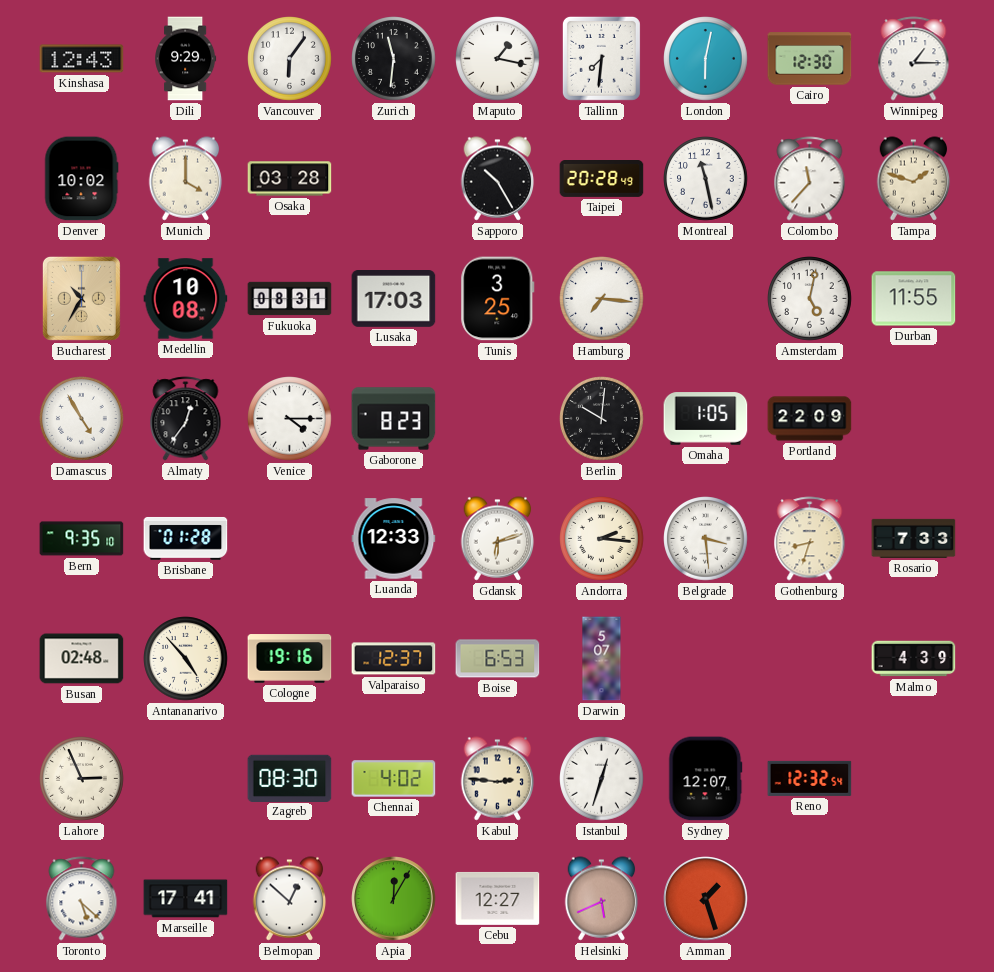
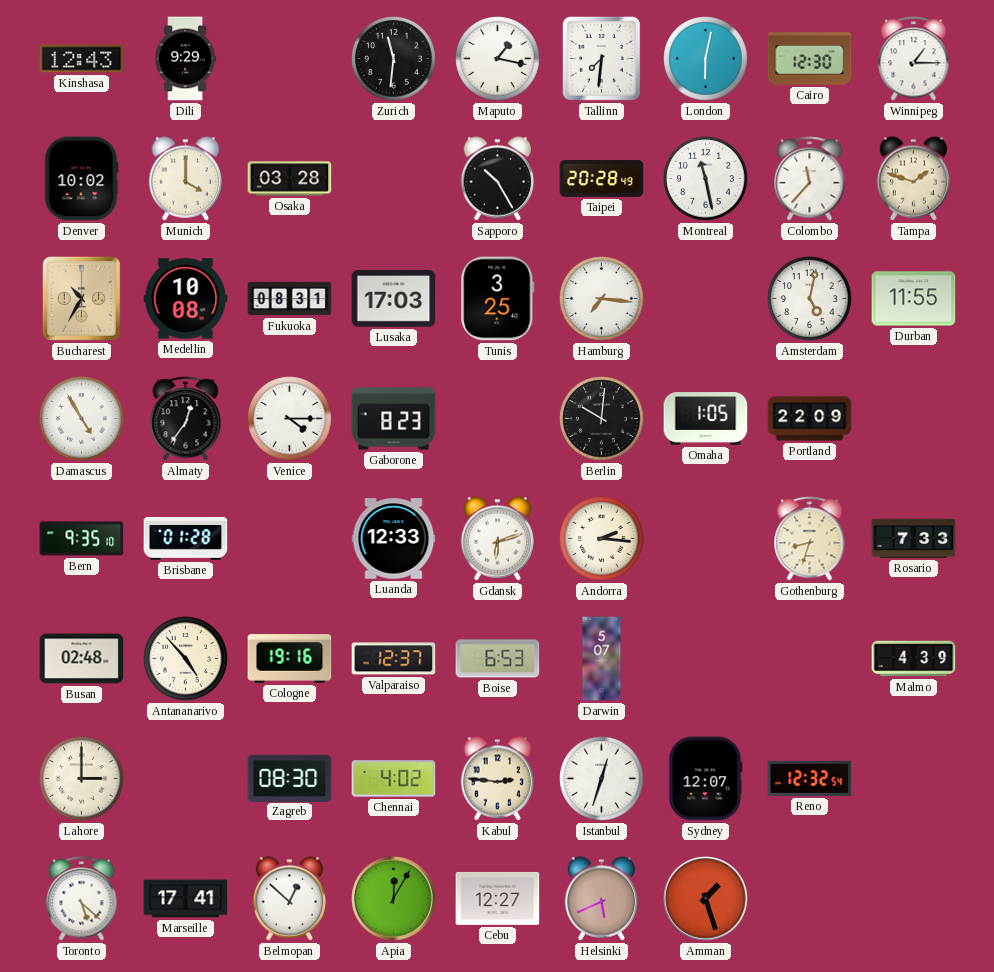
Vancouver: 6:06 -> none
Belgrade: 3:29 -> none
Lahore: 2:56 -> 3:00
